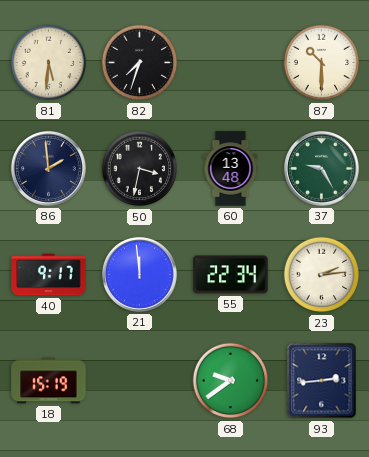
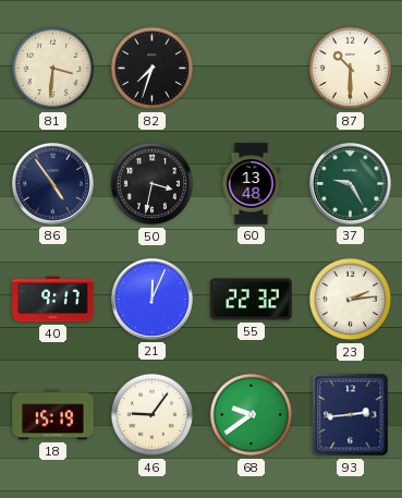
81: 5:31 -> 3:31
86: 1:59 -> 4:54
21: 11:59 -> 12:04
55: 22:34 -> 22:32
46: none -> 9:06
